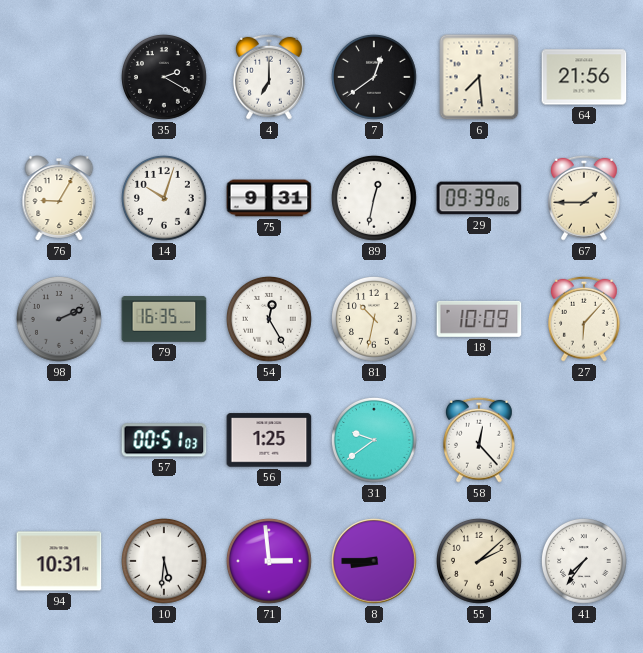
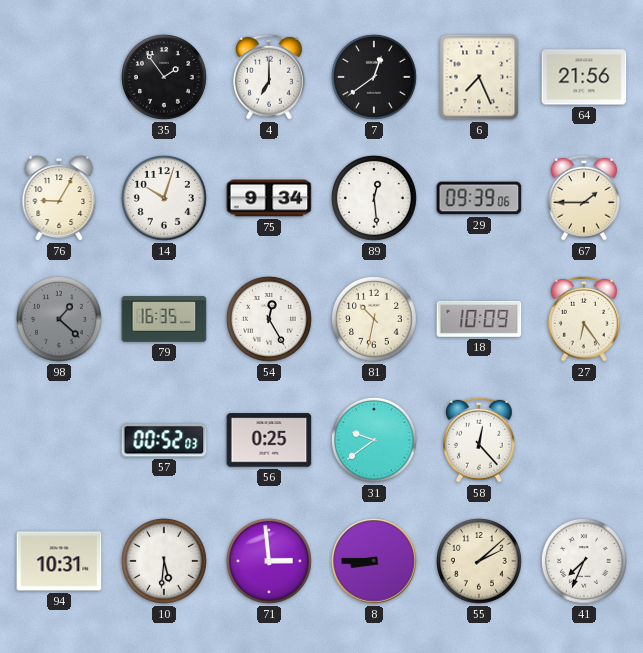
35: 2:20 -> 1:54
6: 7:29 -> 7:26
75: 9:31 -> 9:34
89: 12:32 -> 12:29
98: 2:11 -> 1:22
27: 6:07 -> 6:24
57: 00:51 -> 00:52
56: 1:25 -> 0:25
41: 7:36 -> 7:34
